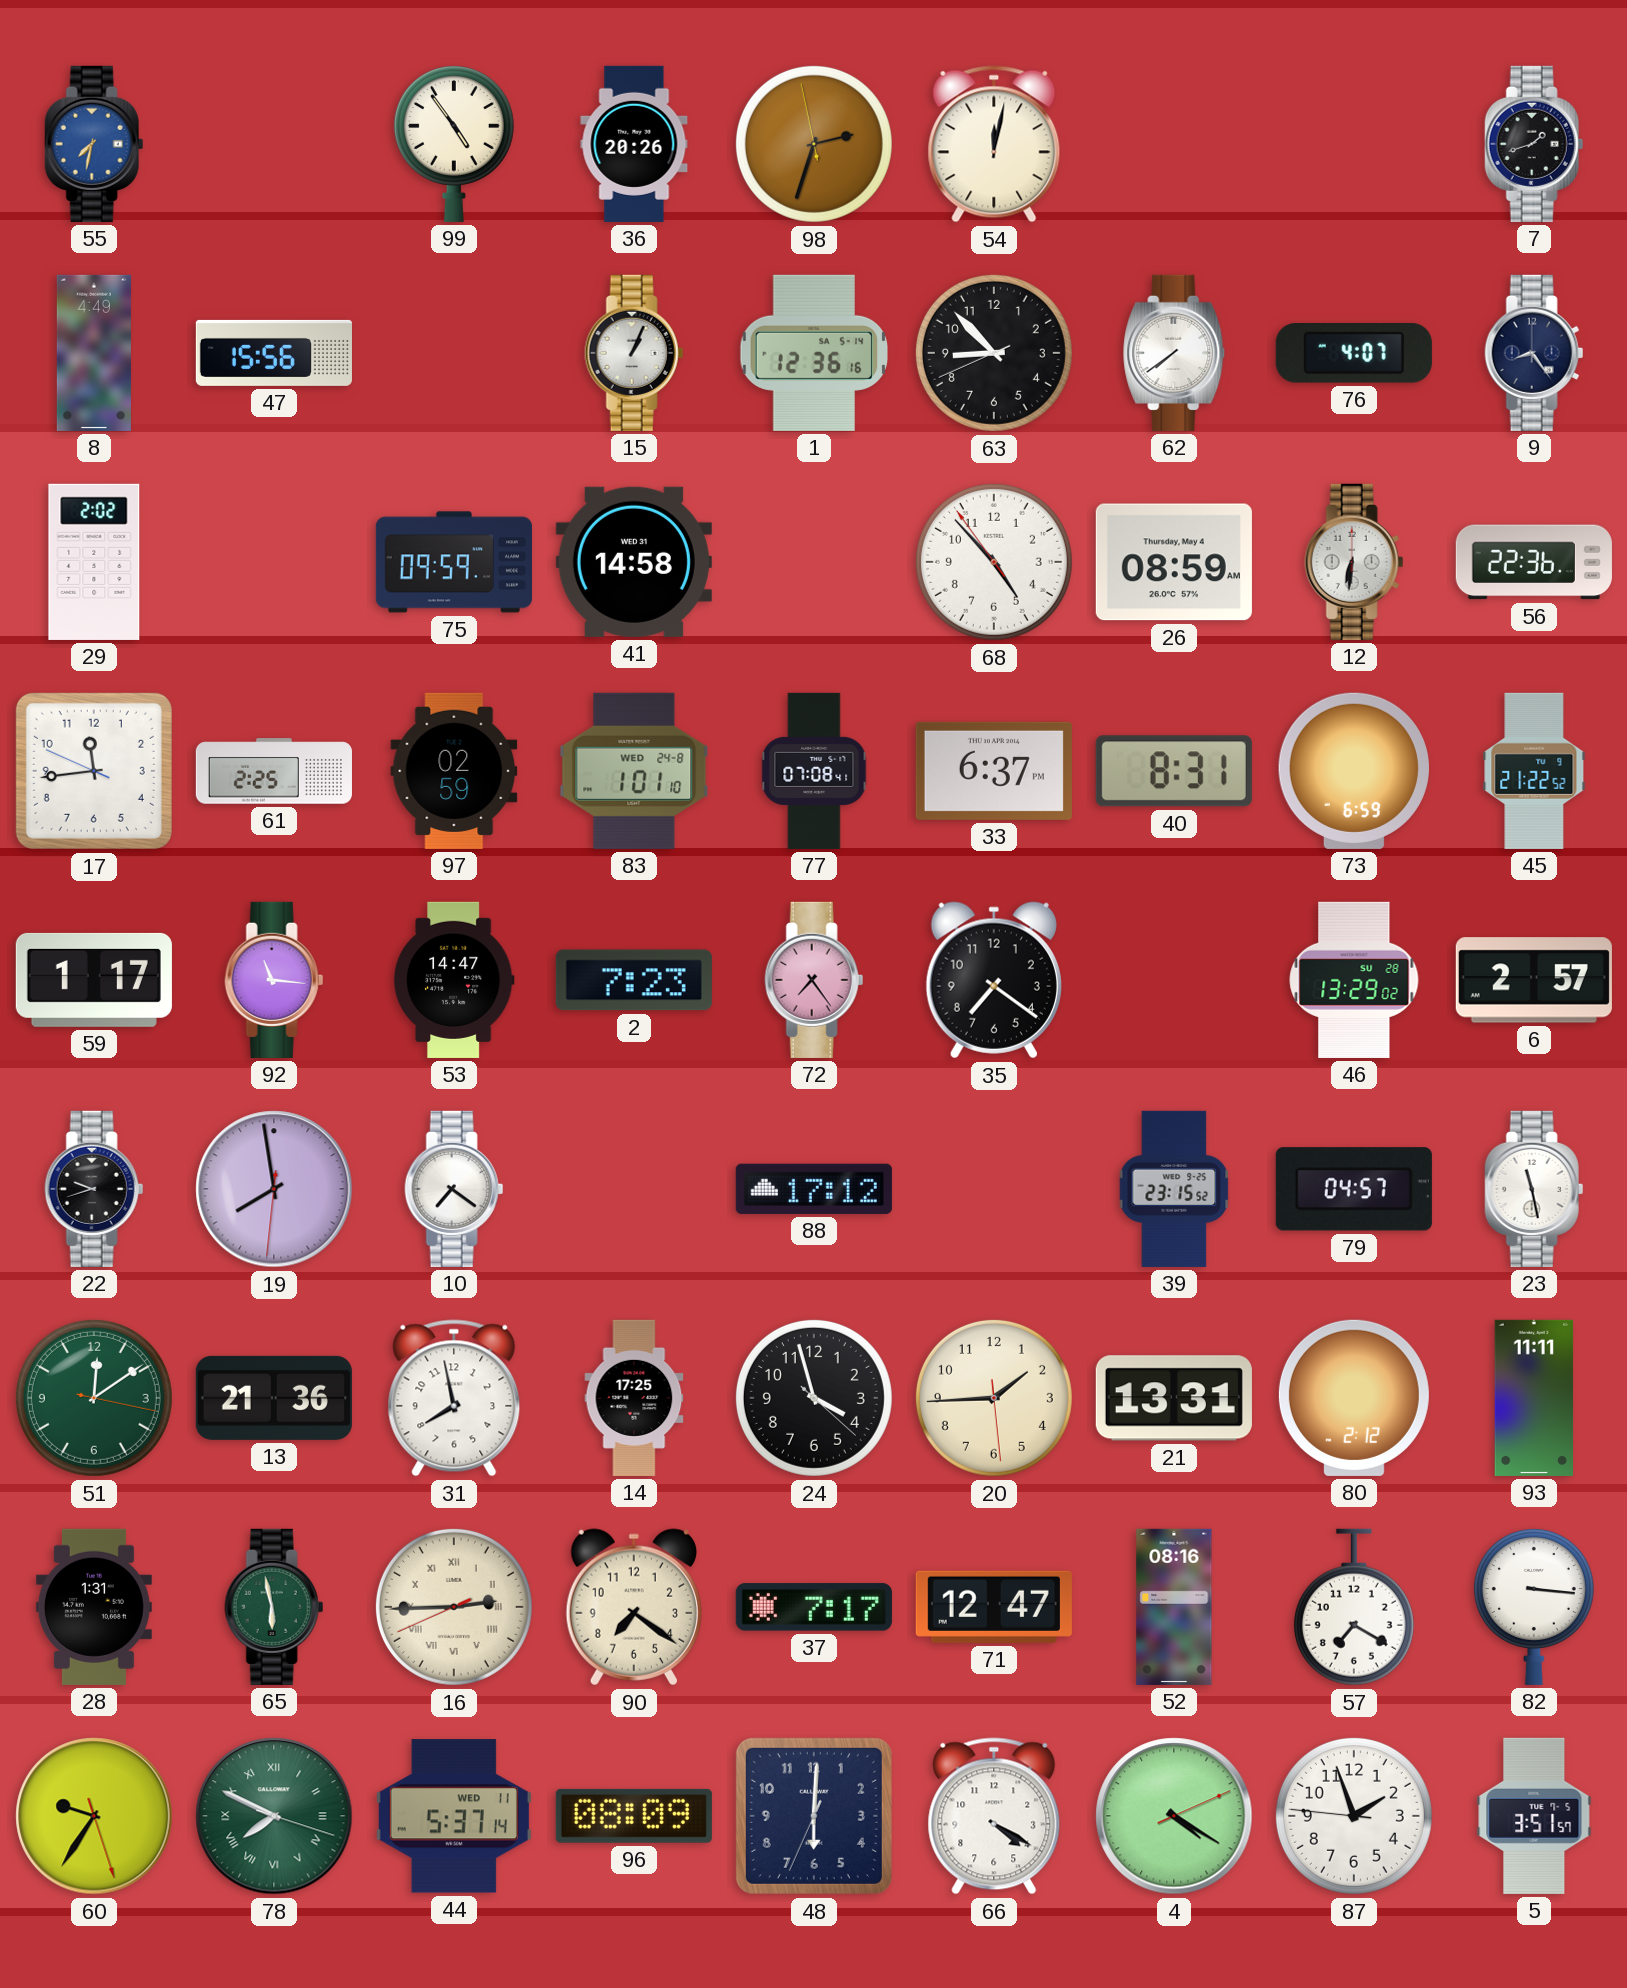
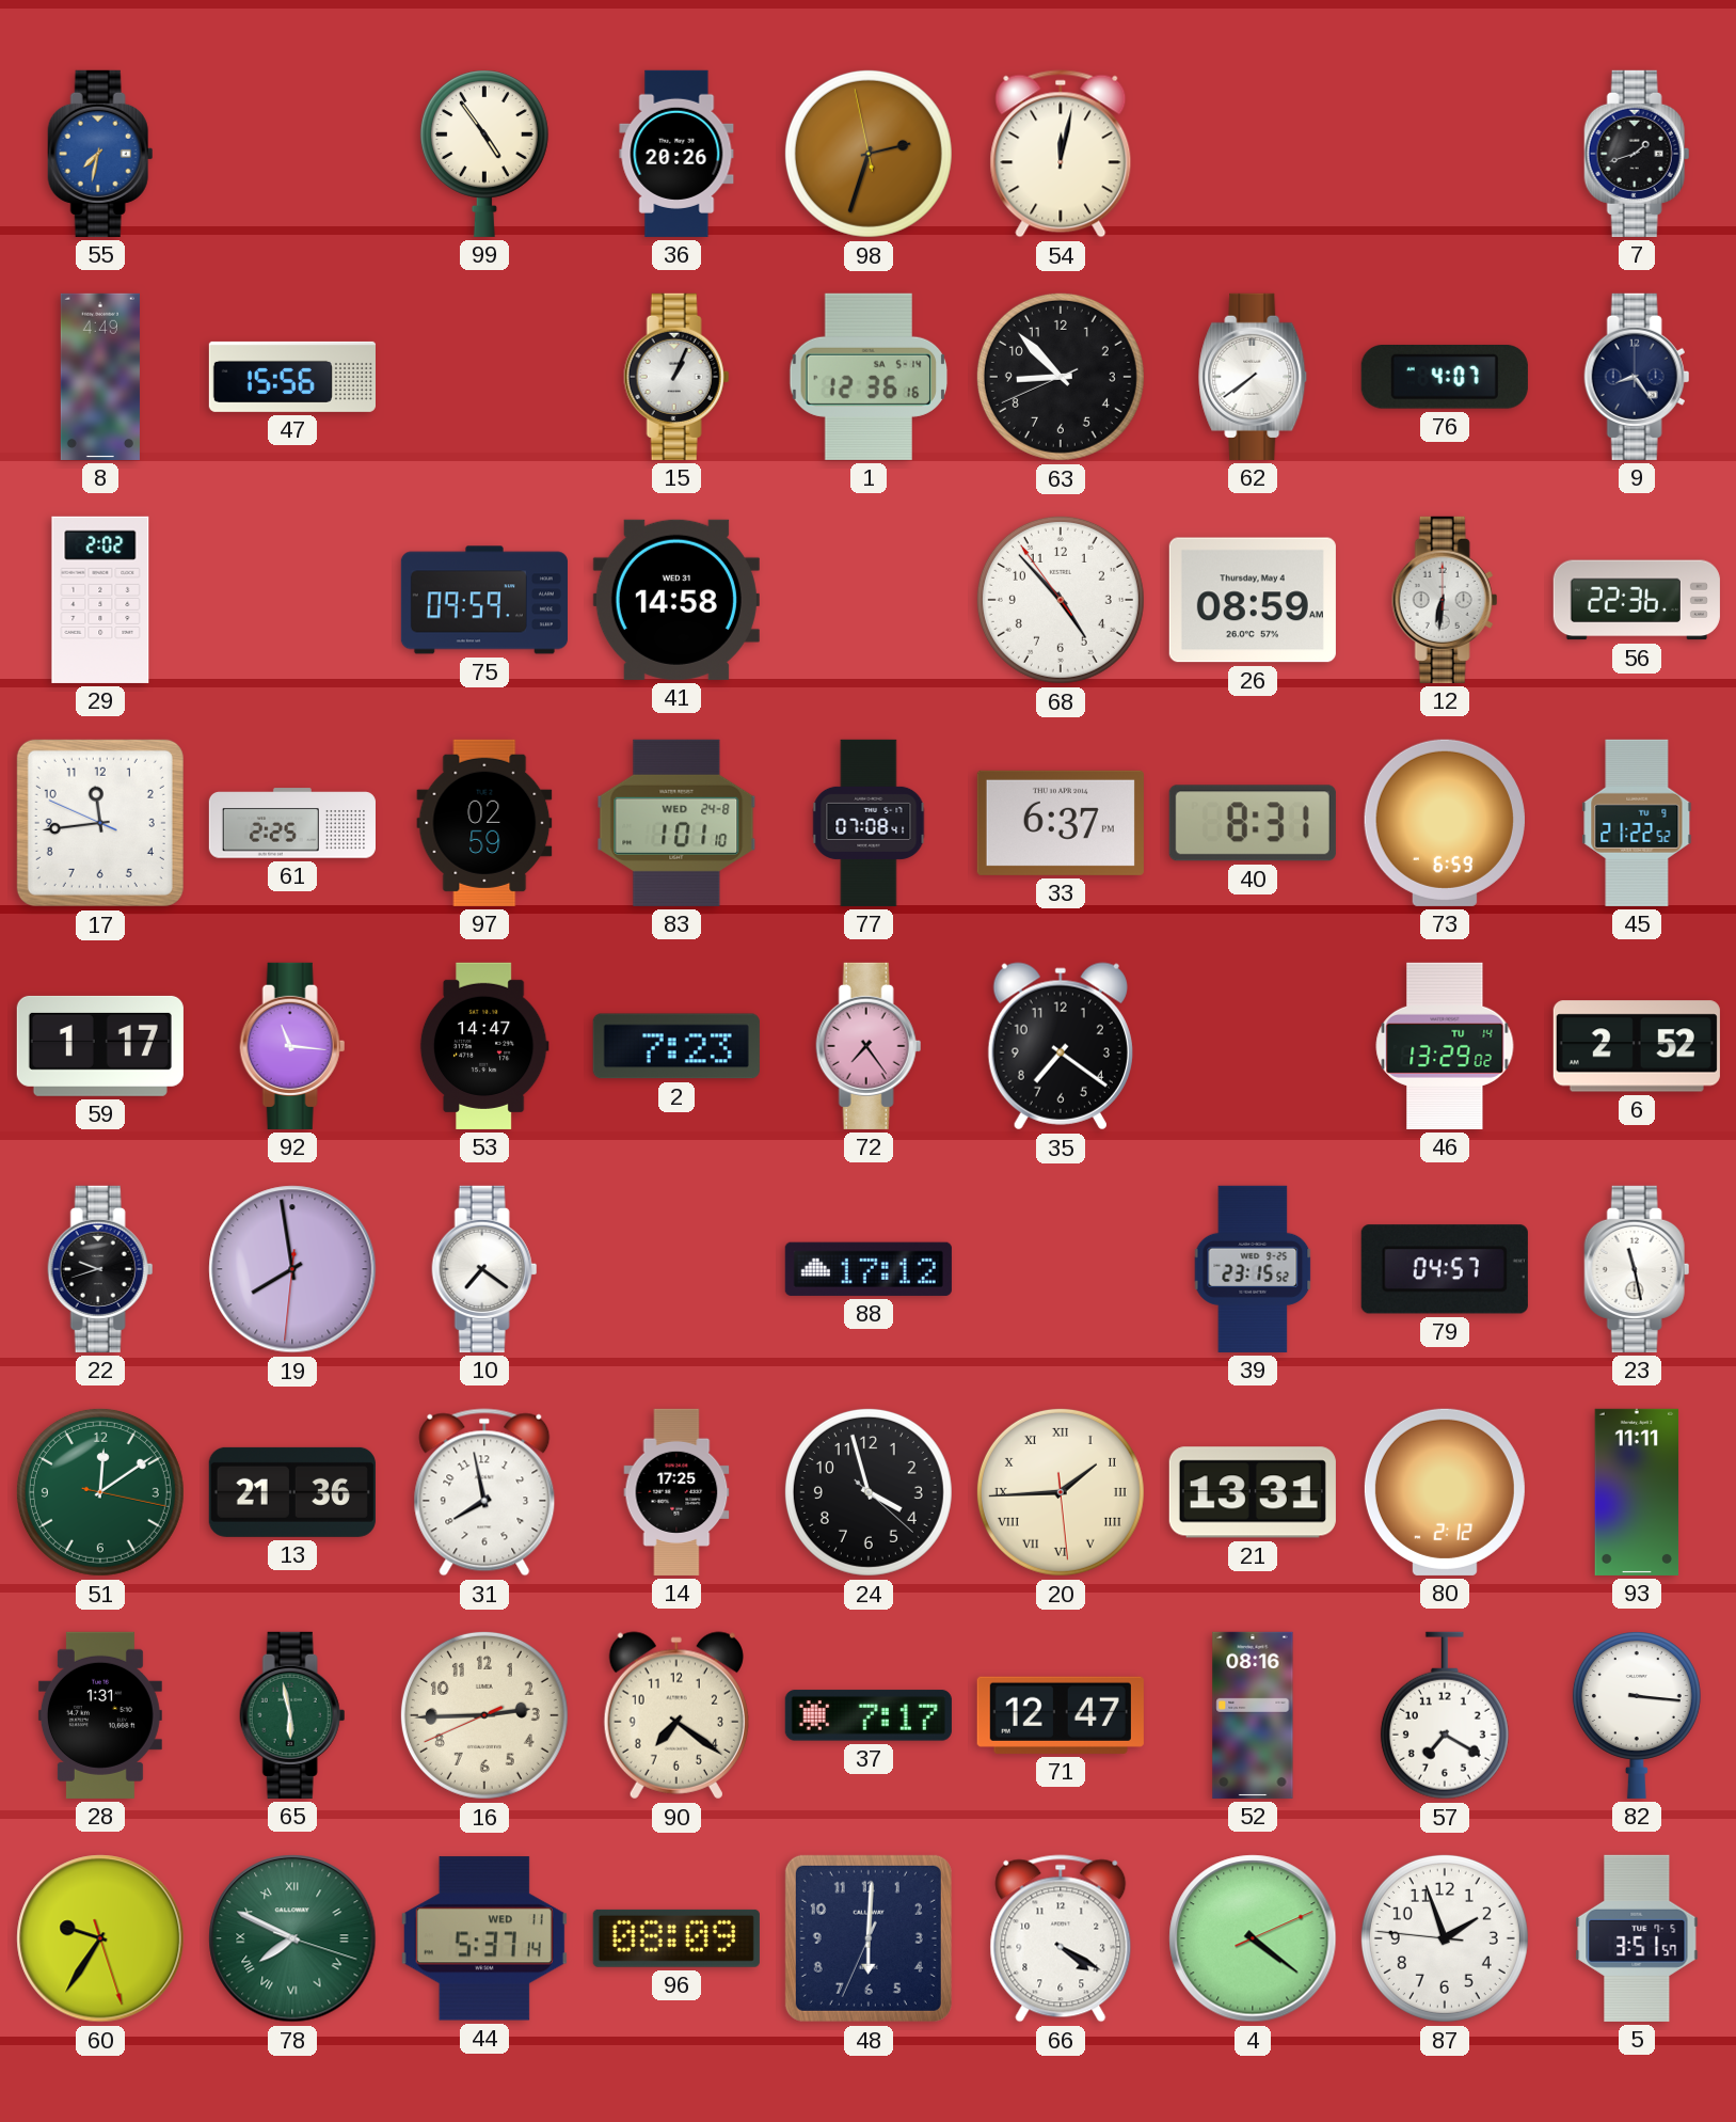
46 date: SU 28 -> TU 14
6: 2:57 -> 2:52
20 numerals: Arabic -> Roman
16 numerals: Roman -> Arabic
4: 4:20 -> 4:21
